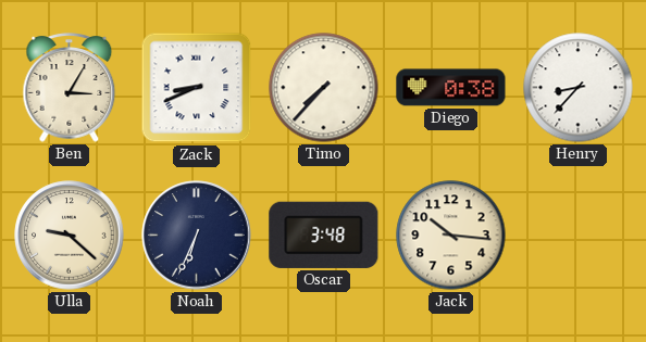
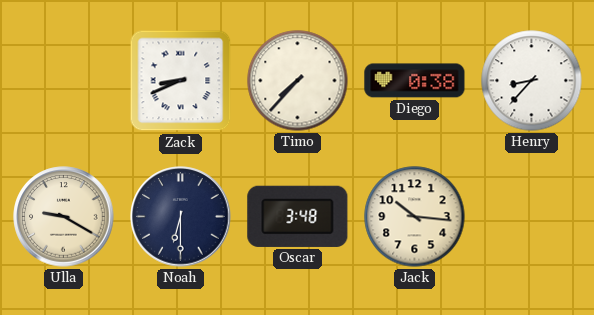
Ben: 3:05 -> none
Ulla: 9:22 -> 9:20
Noah: 6:34 -> 6:30
